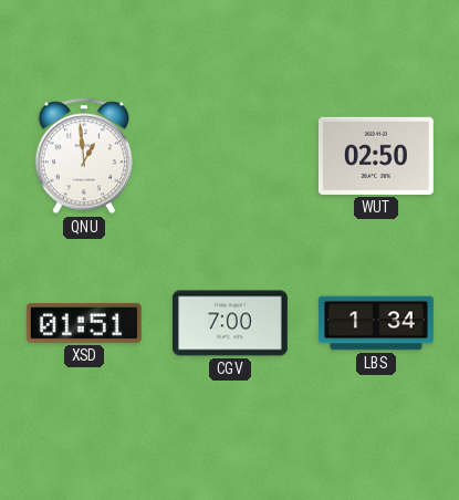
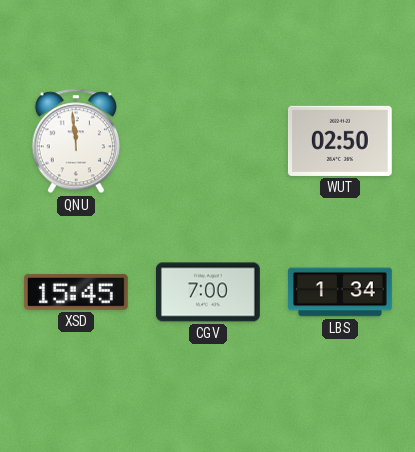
QNU: 12:59 -> 11:59
XSD: 01:51 -> 15:45
